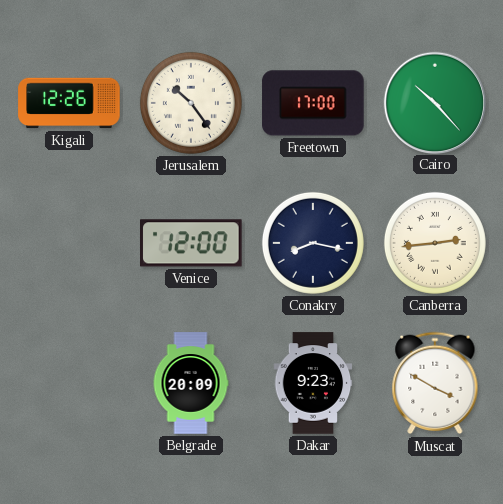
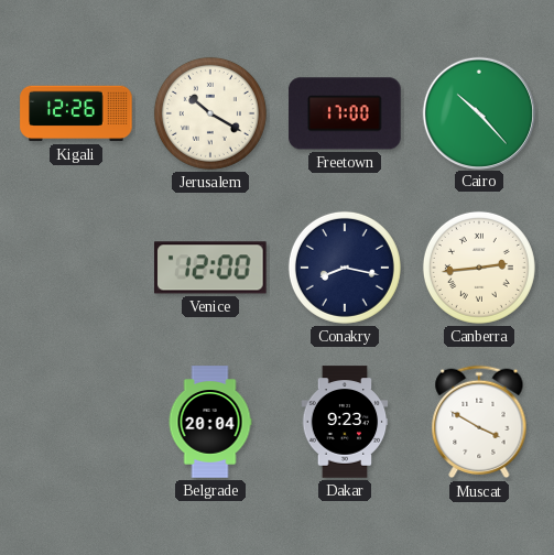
Jerusalem: 10:24 -> 10:20
Belgrade: 20:09 -> 20:04
